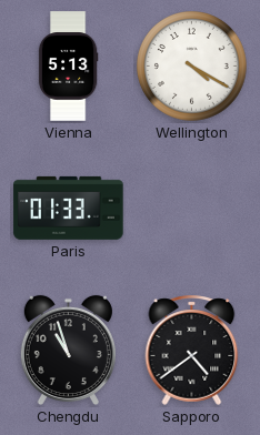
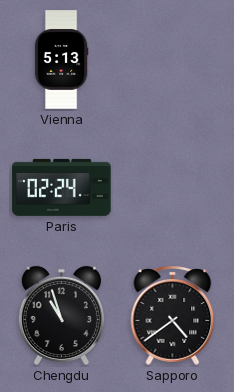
Wellington: 4:20 -> none
Paris: 01:33 -> 02:24
